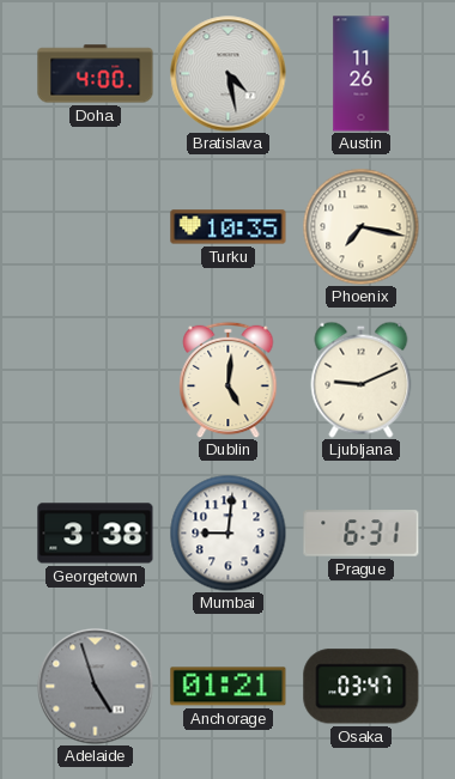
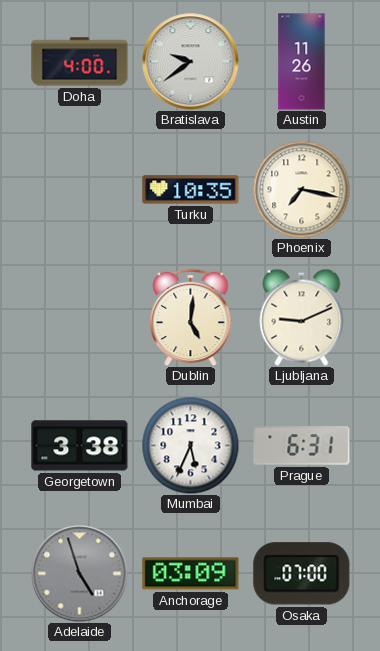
Bratislava: 4:28 -> 9:39
Mumbai: 9:01 -> 5:34
Anchorage: 01:21 -> 03:09
Osaka: 03:47 -> 07:00
